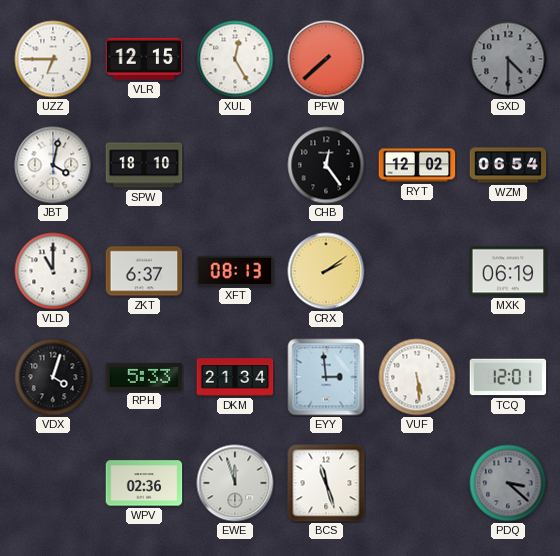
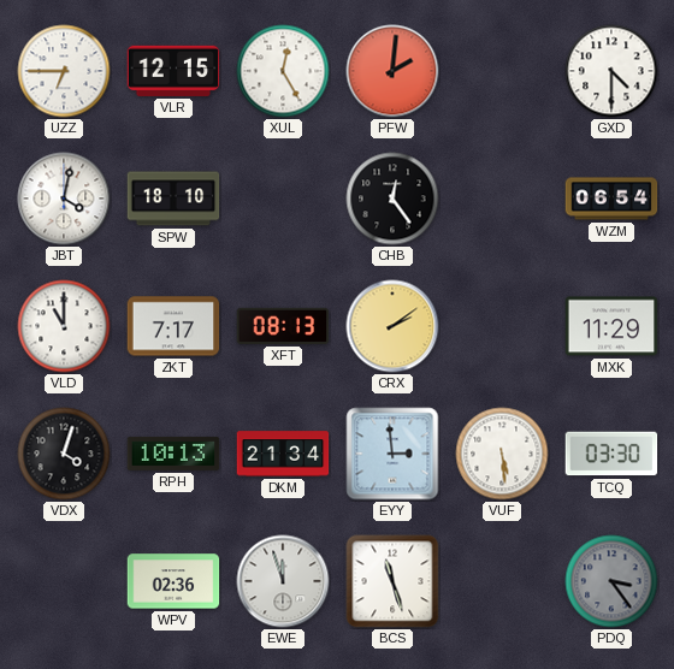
PFW: 7:38 -> 2:01
GXD dial: grey -> white
RYT: 12:02 -> none
ZKT: 6:37 -> 7:17
MXK: 06:19 -> 11:29
RPH: 5:33 -> 10:13
TCQ: 12:01 -> 03:30
PDQ: 3:22 -> 3:24
